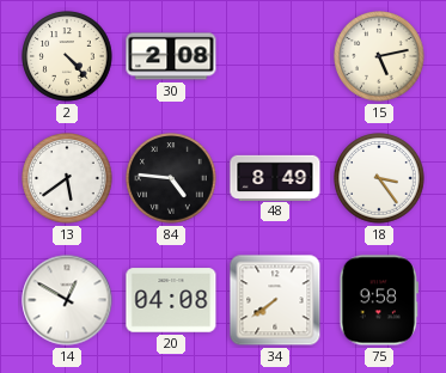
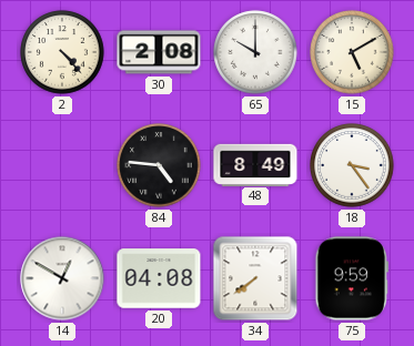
65: none -> 10:00
15: 5:13 -> 5:10
13: 5:39 -> none
75: 9:58 -> 9:59
